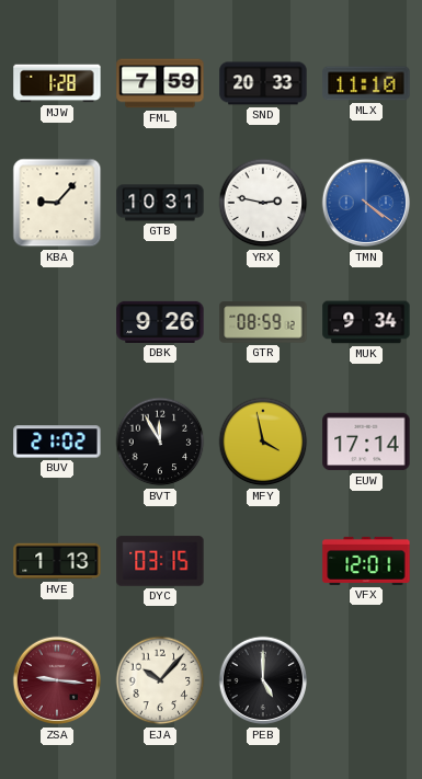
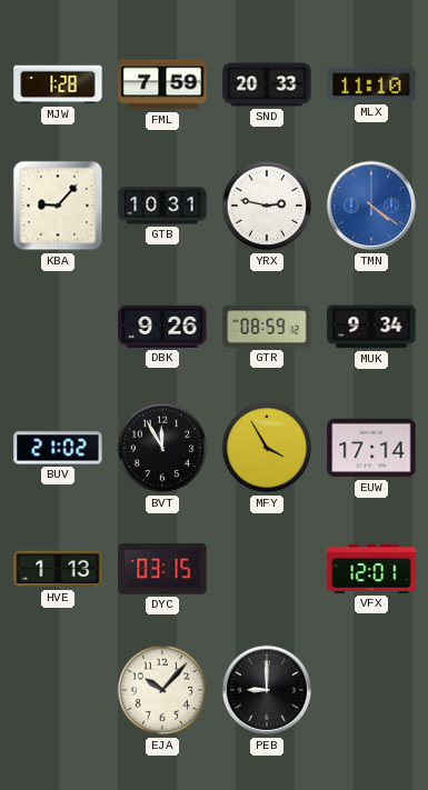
MFY: 3:58 -> 3:55
ZSA: 9:16 -> none
PEB: 5:00 -> 9:00
